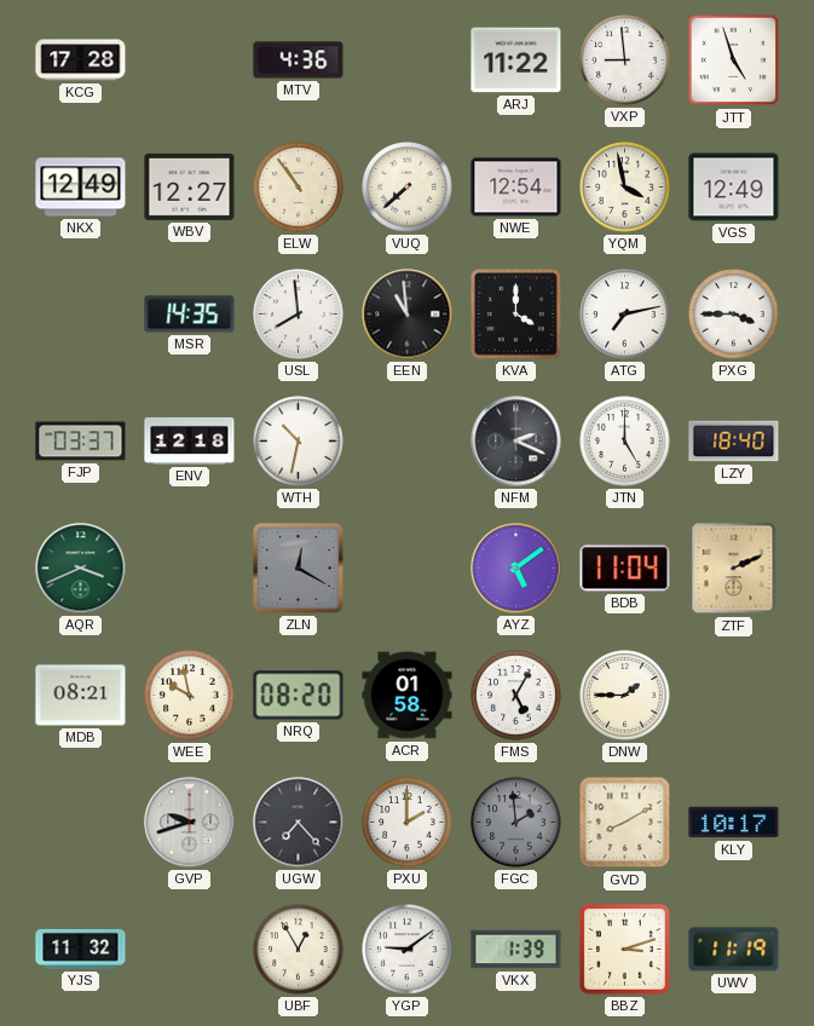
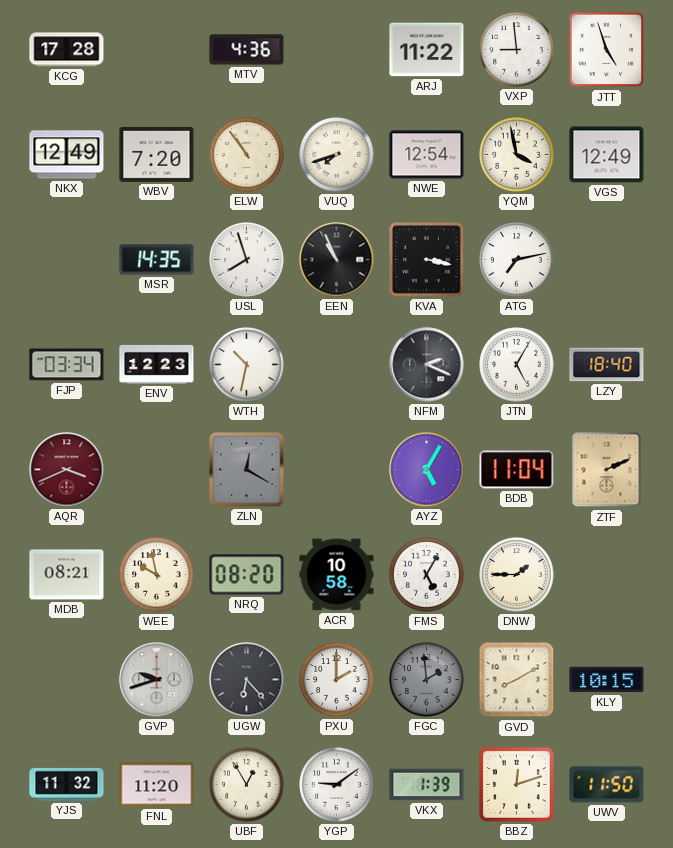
WBV: 12:27 -> 7:20
VUQ: 7:38 -> 7:42
USL: 7:59 -> 7:57
EEN: 10:59 -> 10:56
KVA: 4:00 -> 3:17
PXG: 3:45 -> none
FJP: 03:37 -> 03:34
ENV: 12:18 -> 12:23
JTN: 5:00 -> 5:05
AQR dial: green -> burgundy
AYZ: 5:09 -> 5:05
ACR: 01:58 -> 10:58
UGW: 7:23 -> 6:23
KLY: 10:17 -> 10:15
FNL: none -> 11:20
BBZ: 3:12 -> 12:12
UWV: 11:19 -> 11:50
